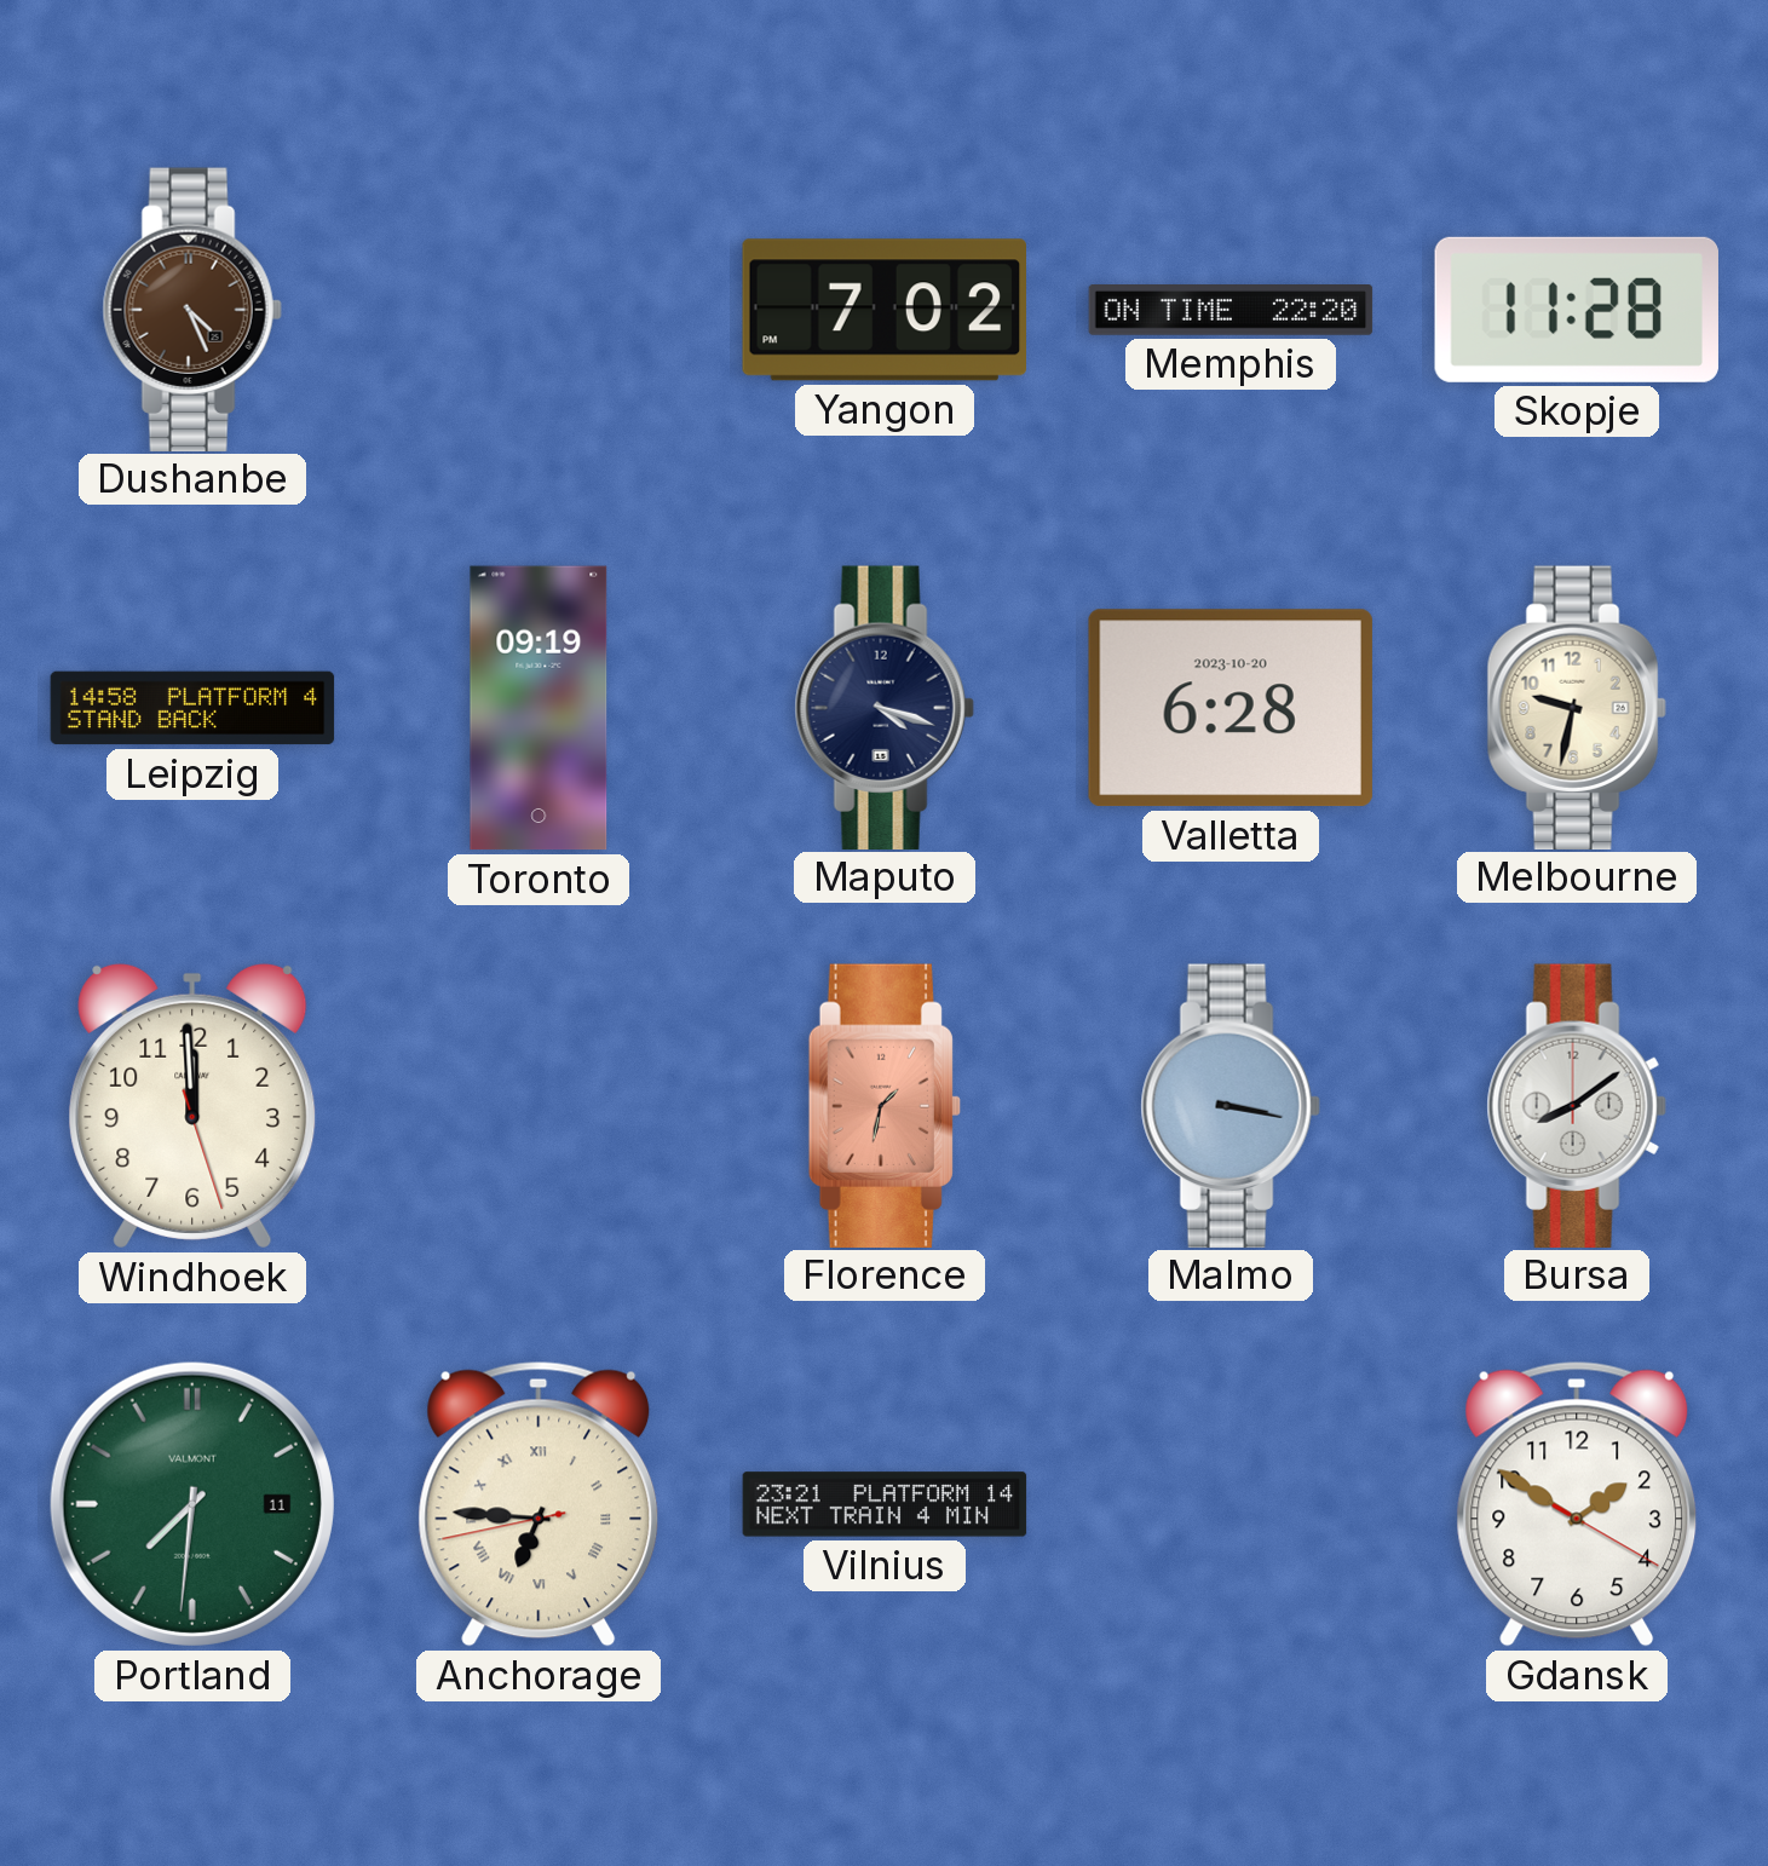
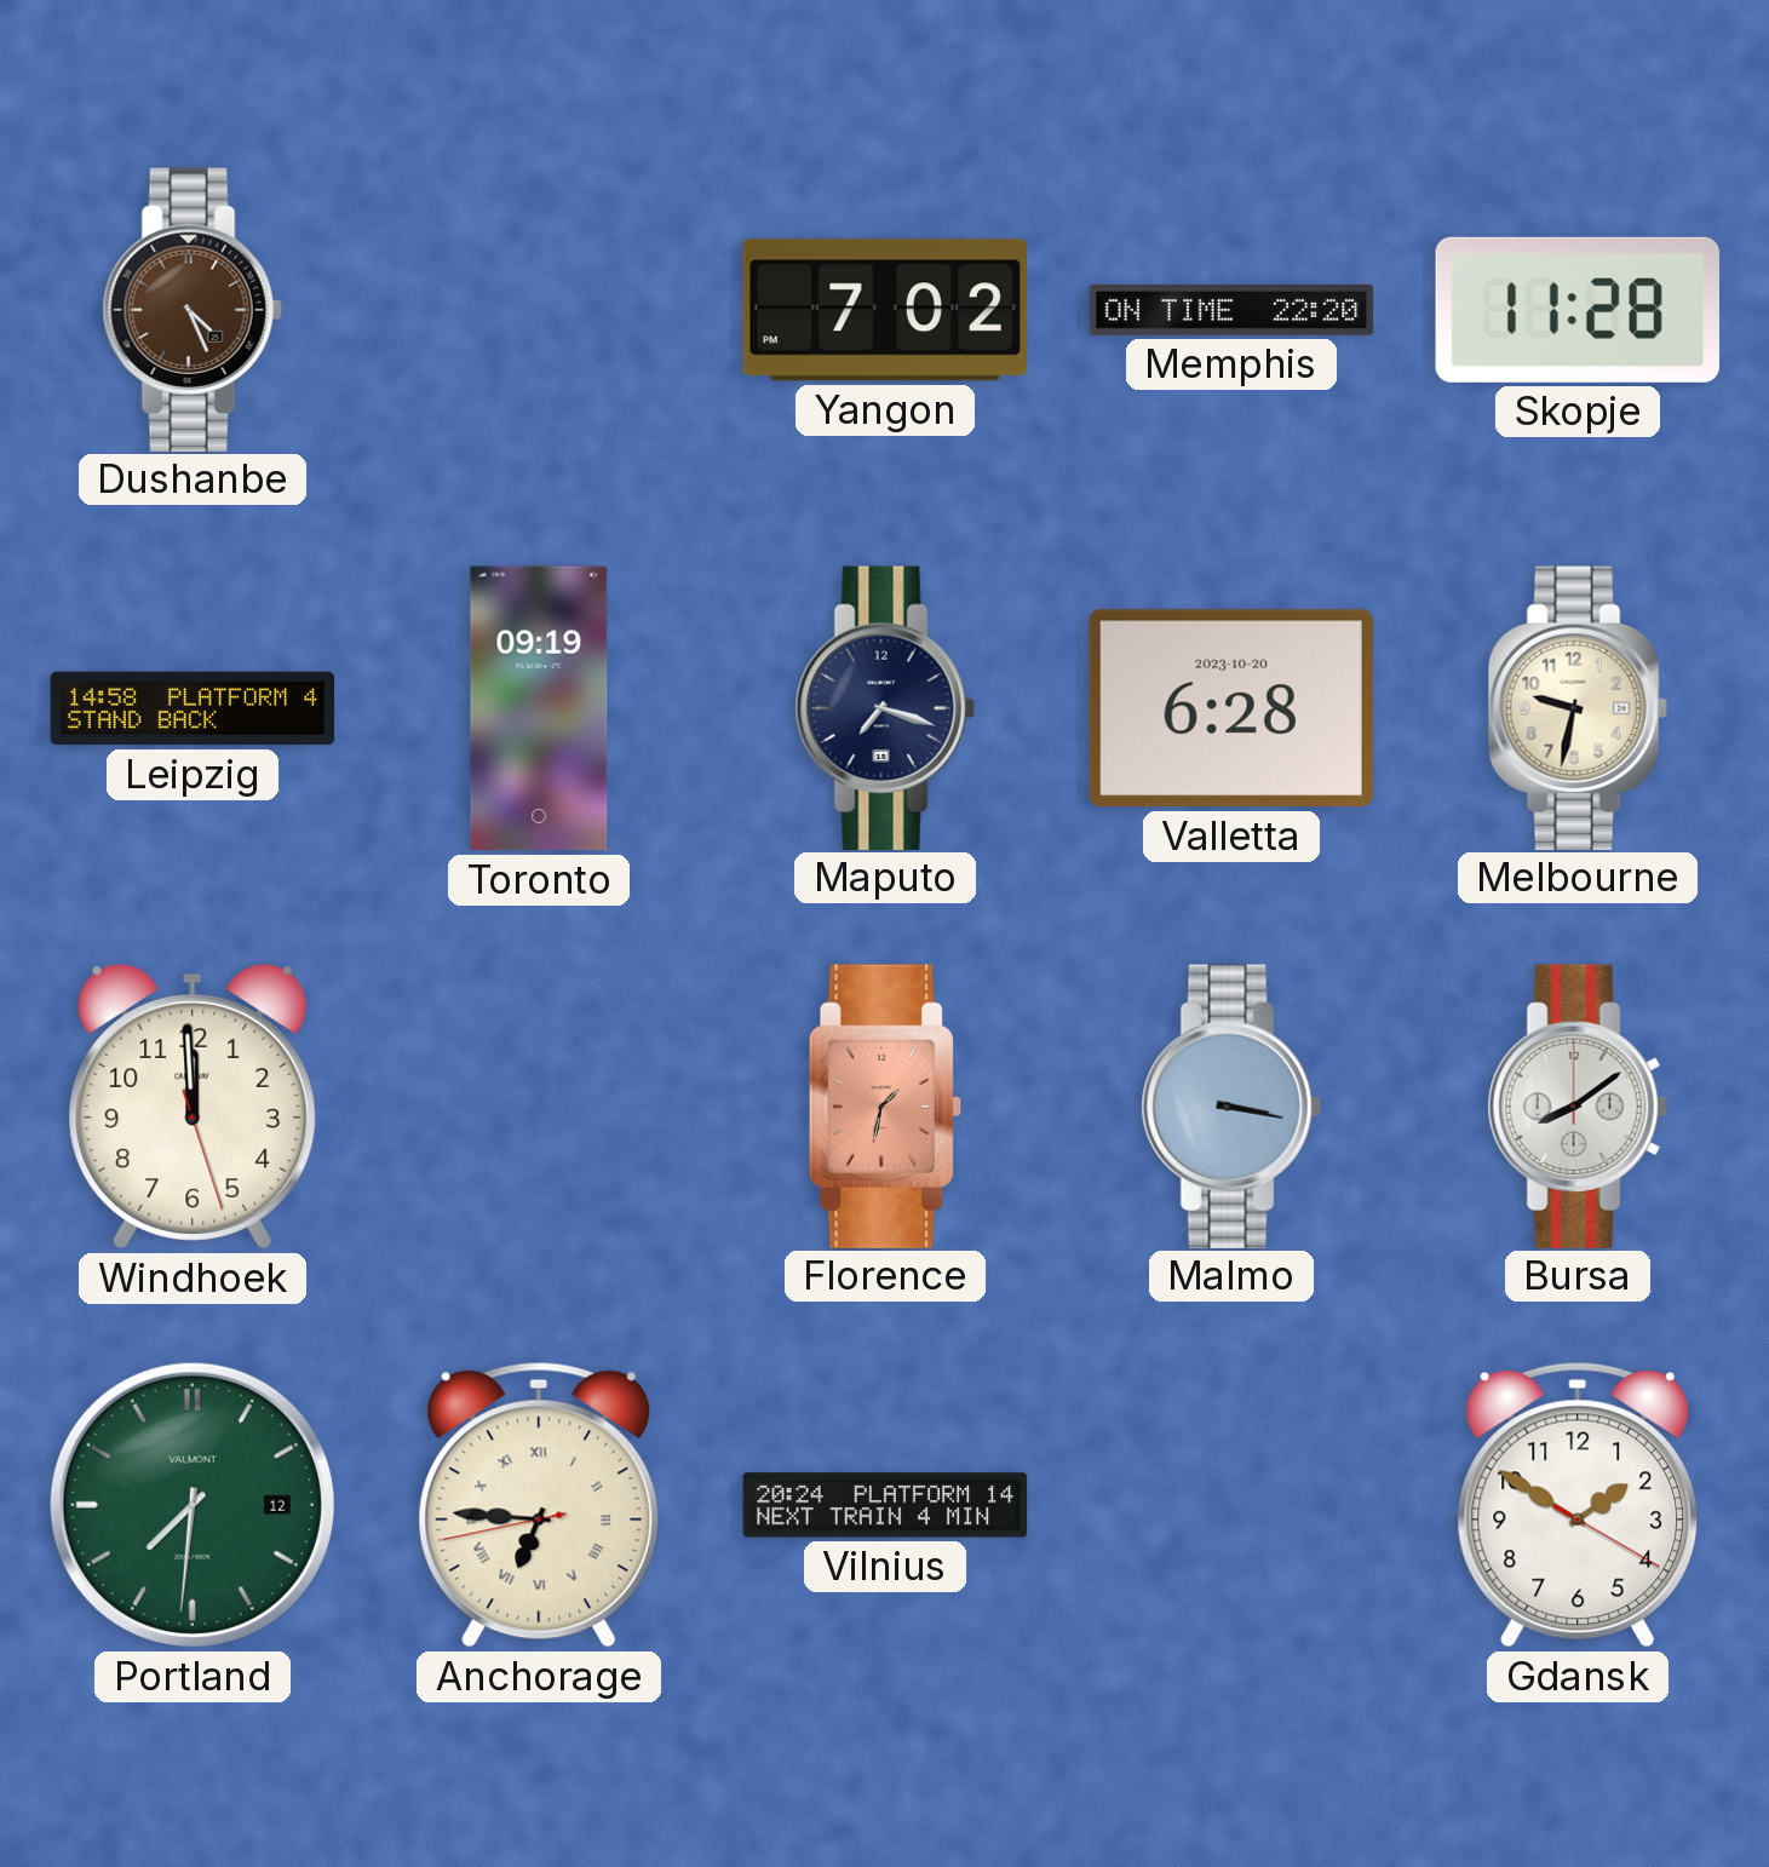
Maputo: 4:18 -> 7:18
Portland date: 11 -> 12
Vilnius: 23:21 -> 20:24
